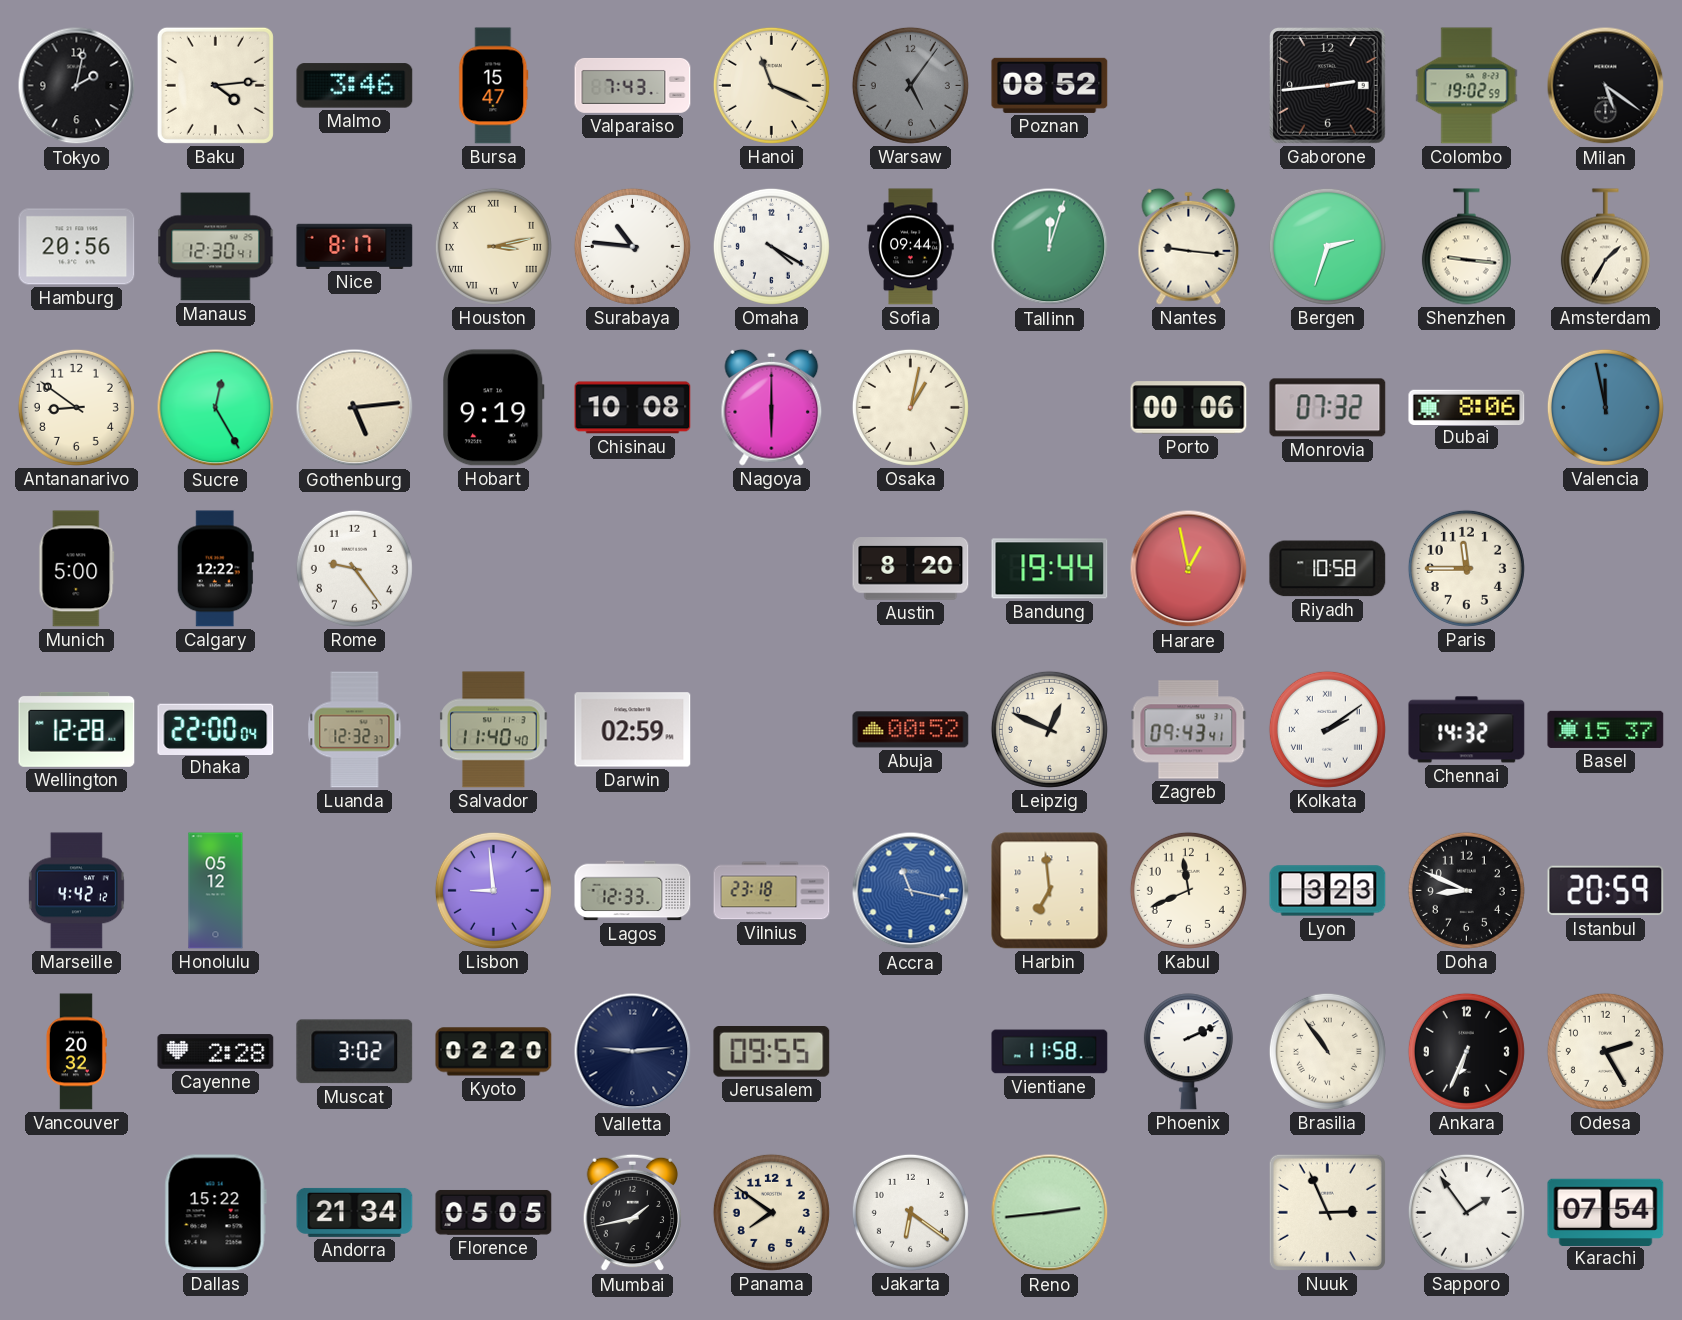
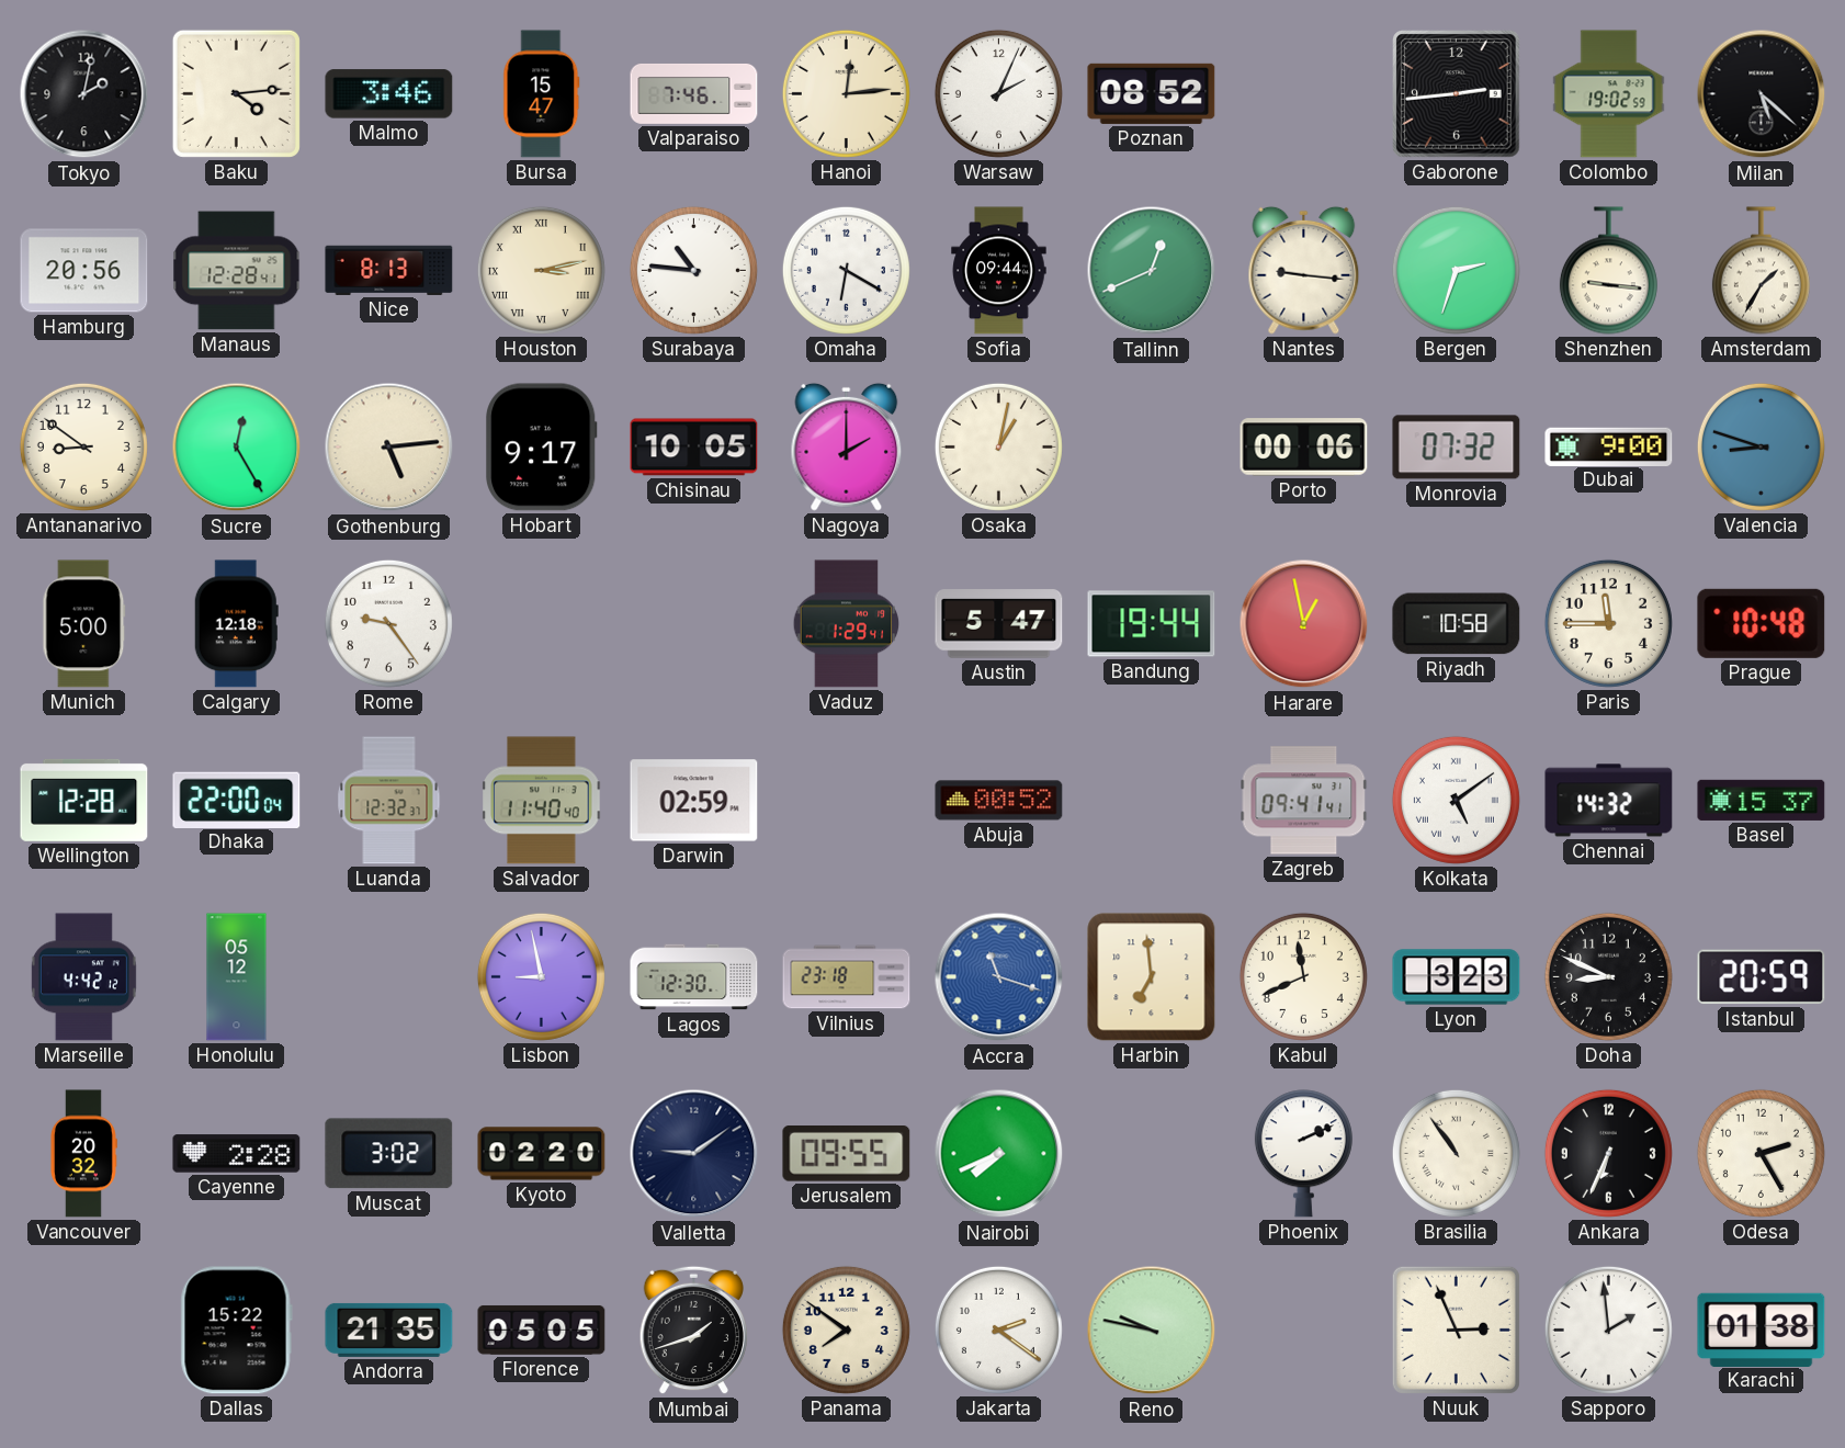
Valparaiso: 7:43 -> 7:46
Hanoi: 11:19 -> 12:14
Warsaw: 5:06 -> 2:04
Warsaw dial: grey -> white
Milan: 5:21 -> 5:22
Manaus: 12:30 -> 12:28
Nice: 8:17 -> 8:13
Omaha: 4:20 -> 6:20
Tallinn: 12:03 -> 12:41
Hobart: 9:19 -> 9:17
Chisinau: 10:08 -> 10:05
Nagoya: 6:00 -> 2:00
Dubai: 8:06 -> 9:00
Valencia: 11:58 -> 8:48
Calgary: 12:22 -> 12:18
Vaduz: none -> 1:29
Austin: 8:20 -> 5:47
Prague: none -> 10:48
Leipzig: 12:49 -> none
Zagreb: 09:43 -> 09:41
Kolkata: 2:09 -> 5:09
Lisbon: 8:59 -> 8:58
Lagos: 12:33 -> 12:30
Accra: 11:17 -> 11:18
Valletta: 9:14 -> 9:09
Nairobi: none -> 7:41
Vientiane: 11:58 -> none
Andorra: 21:34 -> 21:35
Mumbai: 1:43 -> 1:42
Jakarta: 6:21 -> 2:21
Reno: 2:44 -> 9:47
Sapporo: 1:54 -> 1:59
Karachi: 07:54 -> 01:38
